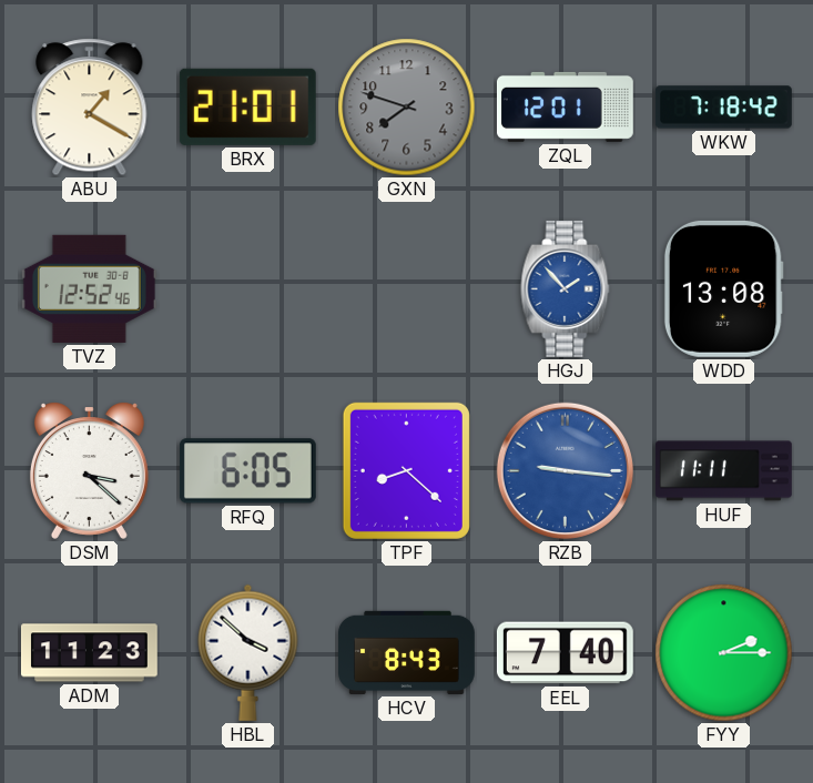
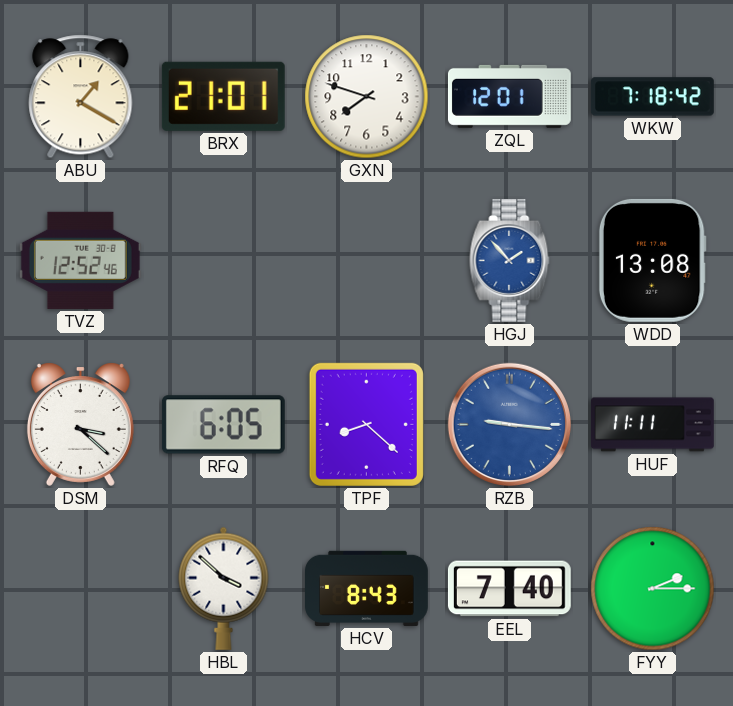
GXN dial: grey -> white
ADM: 11:23 -> none
